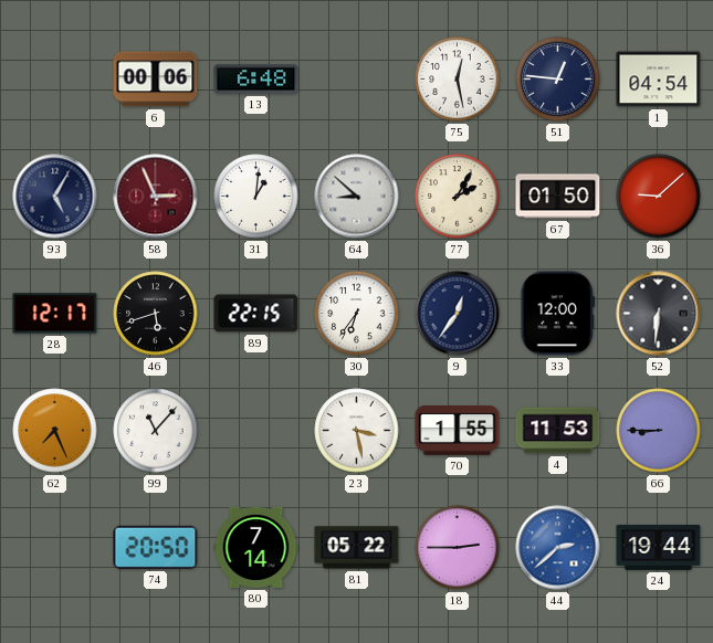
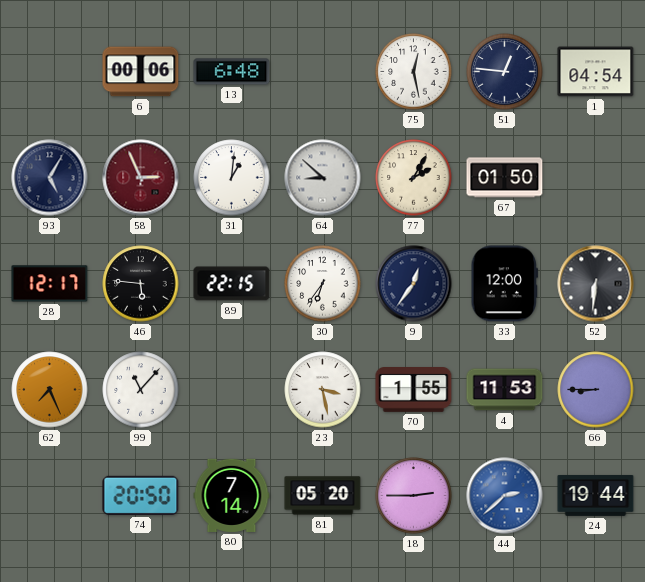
36: 9:08 -> none
46: 5:42 -> 5:46
81: 05:22 -> 05:20
